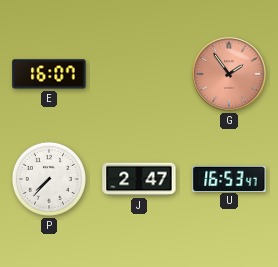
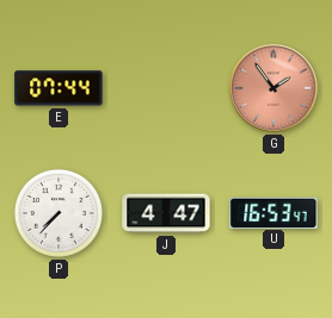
E: 16:07 -> 07:44
J: 2:47 -> 4:47
